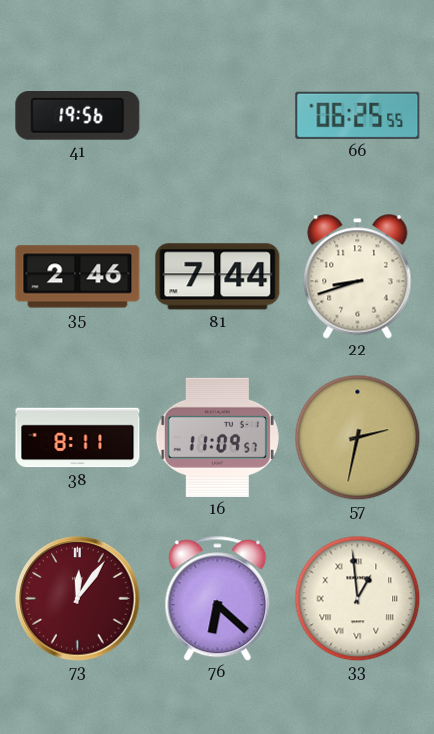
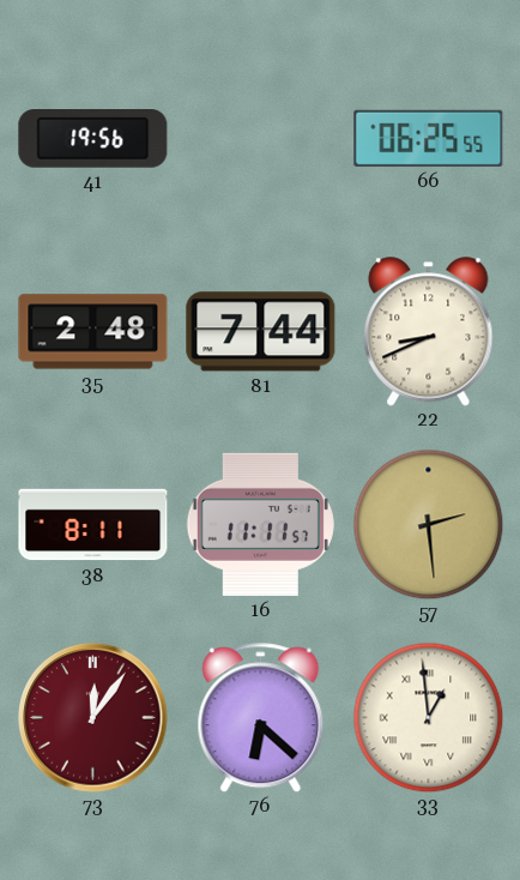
35: 2:46 -> 2:48
22: 8:42 -> 8:41
16: 11:09 -> 11:11
57: 2:32 -> 2:29
